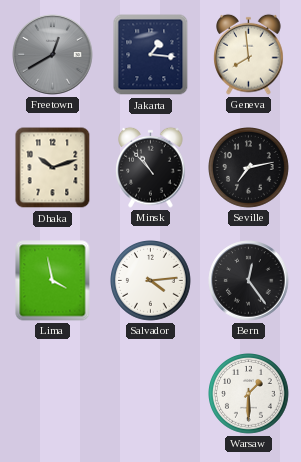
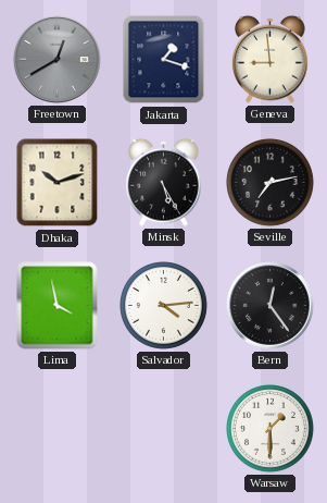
Jakarta: 1:16 -> 1:18
Geneva: 7:59 -> 8:59
Minsk: 10:53 -> 5:25
